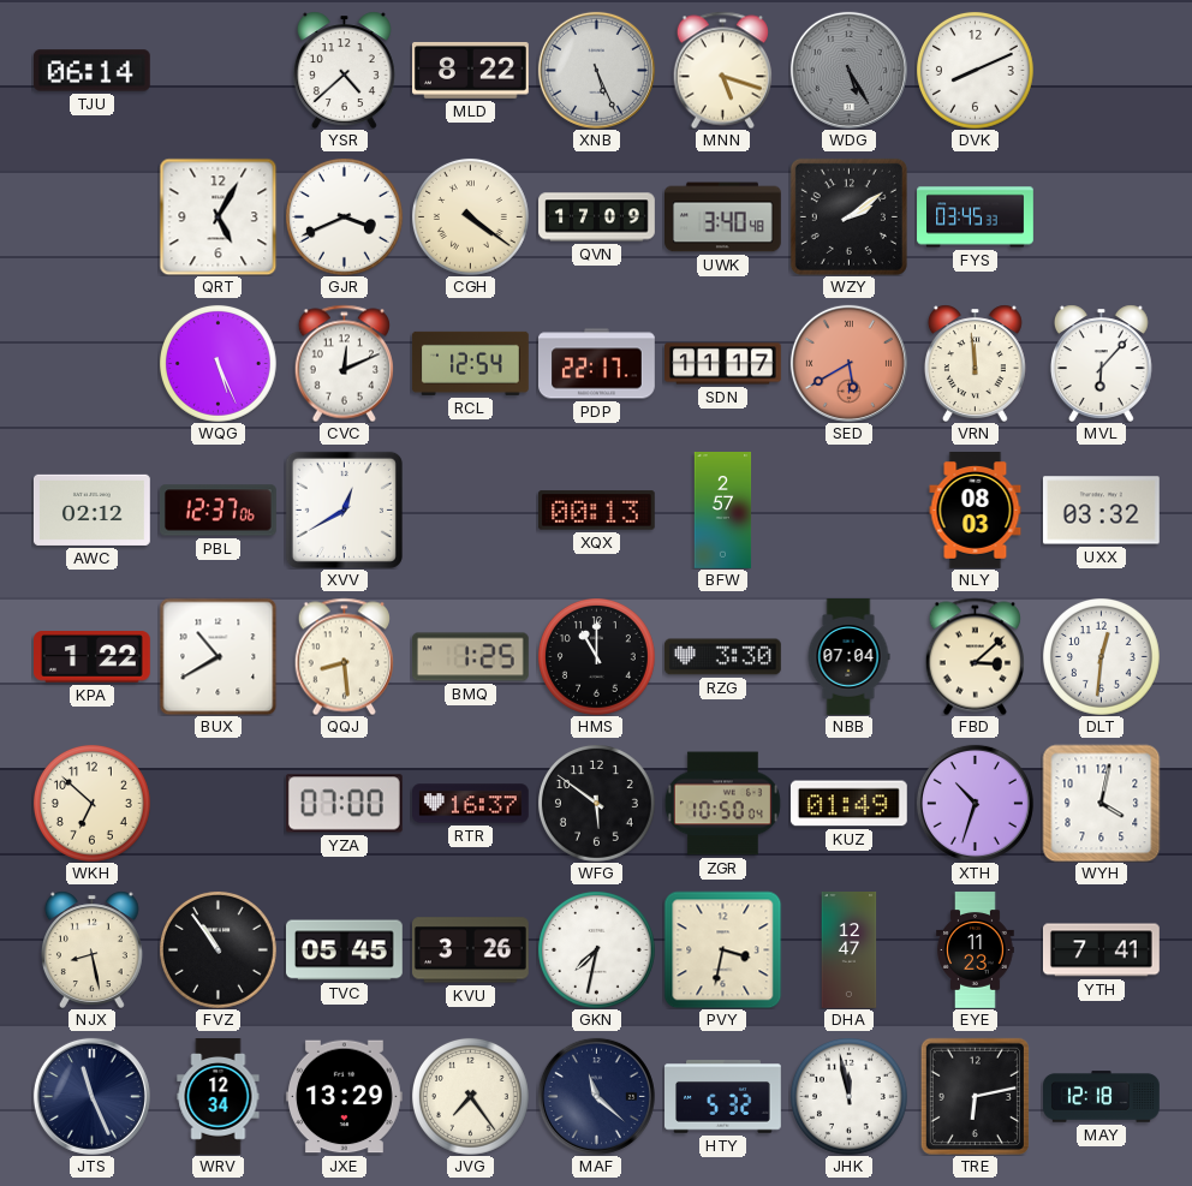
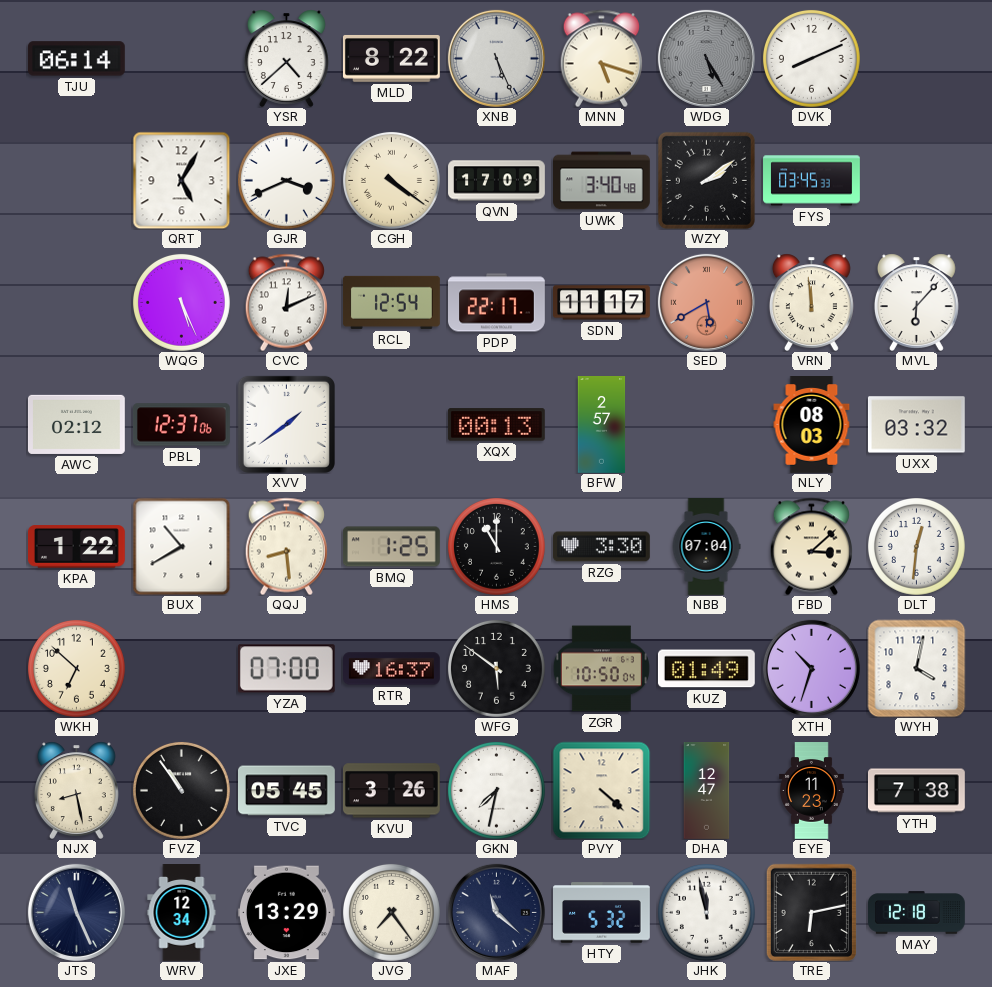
XVV: 12:40 -> 1:39
PVY: 3:32 -> 4:22
YTH: 7:41 -> 7:38
